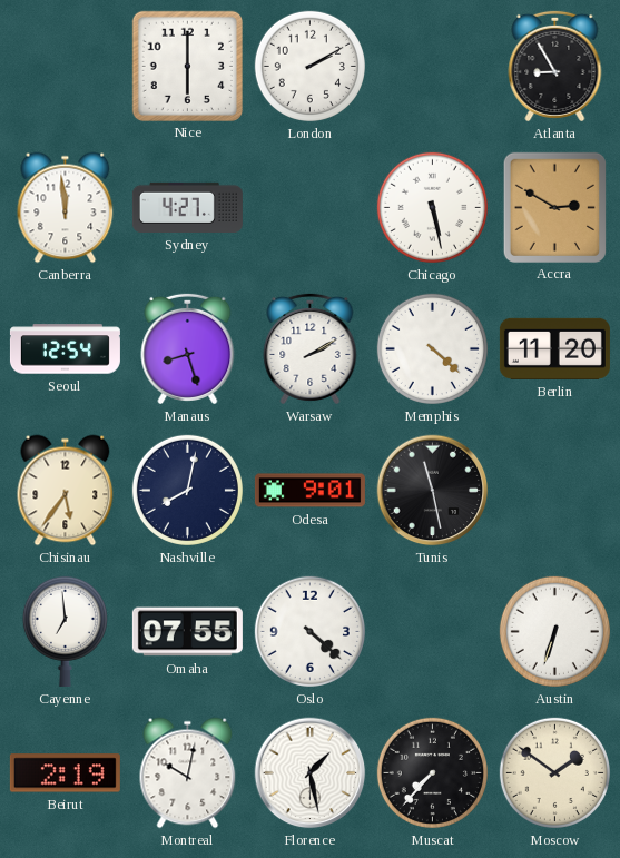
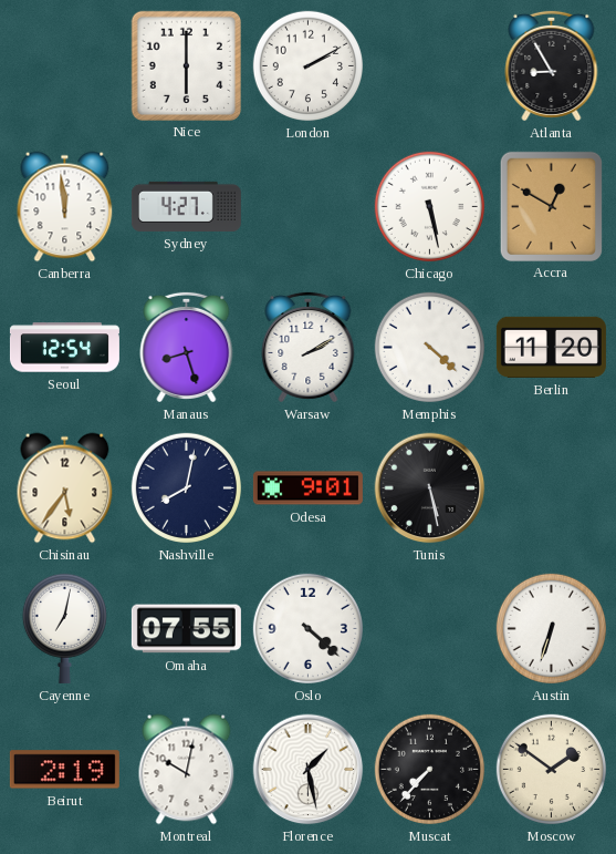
Accra: 2:50 -> 12:50
Tunis: 11:28 -> 5:28
Cayenne: 6:59 -> 7:02
